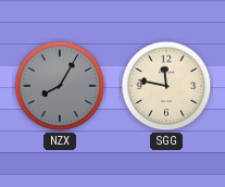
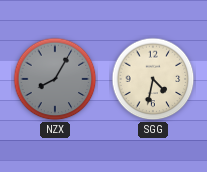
SGG: 11:47 -> 4:32
